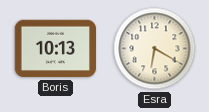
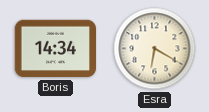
Boris: 10:13 -> 14:34
